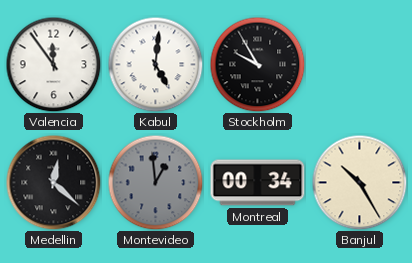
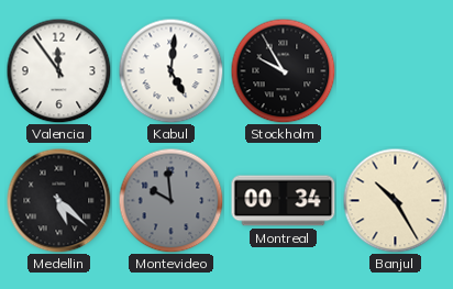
Medellin: 12:22 -> 5:22
Montevideo: 12:59 -> 9:59
